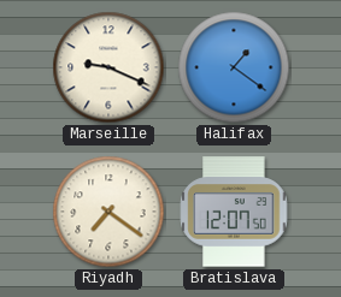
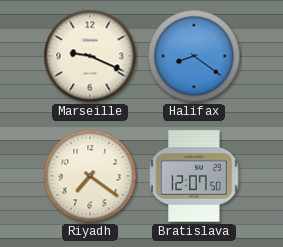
Halifax: 1:21 -> 8:21
